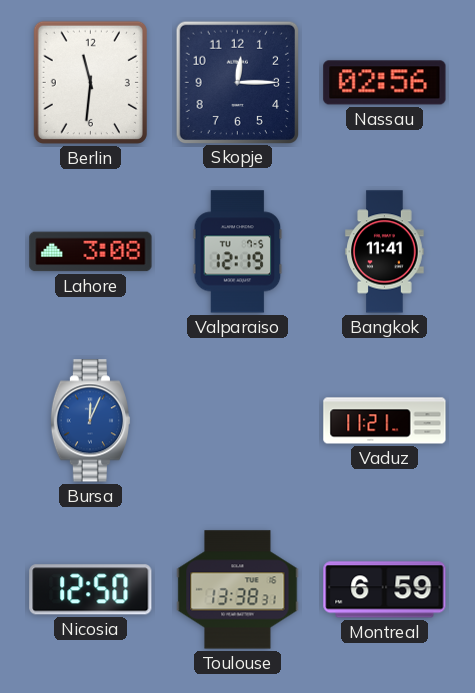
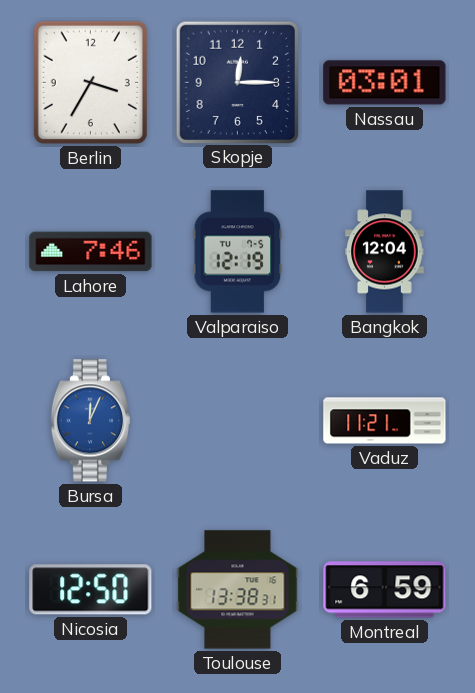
Berlin: 11:31 -> 3:35
Nassau: 02:56 -> 03:01
Lahore: 3:08 -> 7:46
Bangkok: 11:41 -> 12:04
